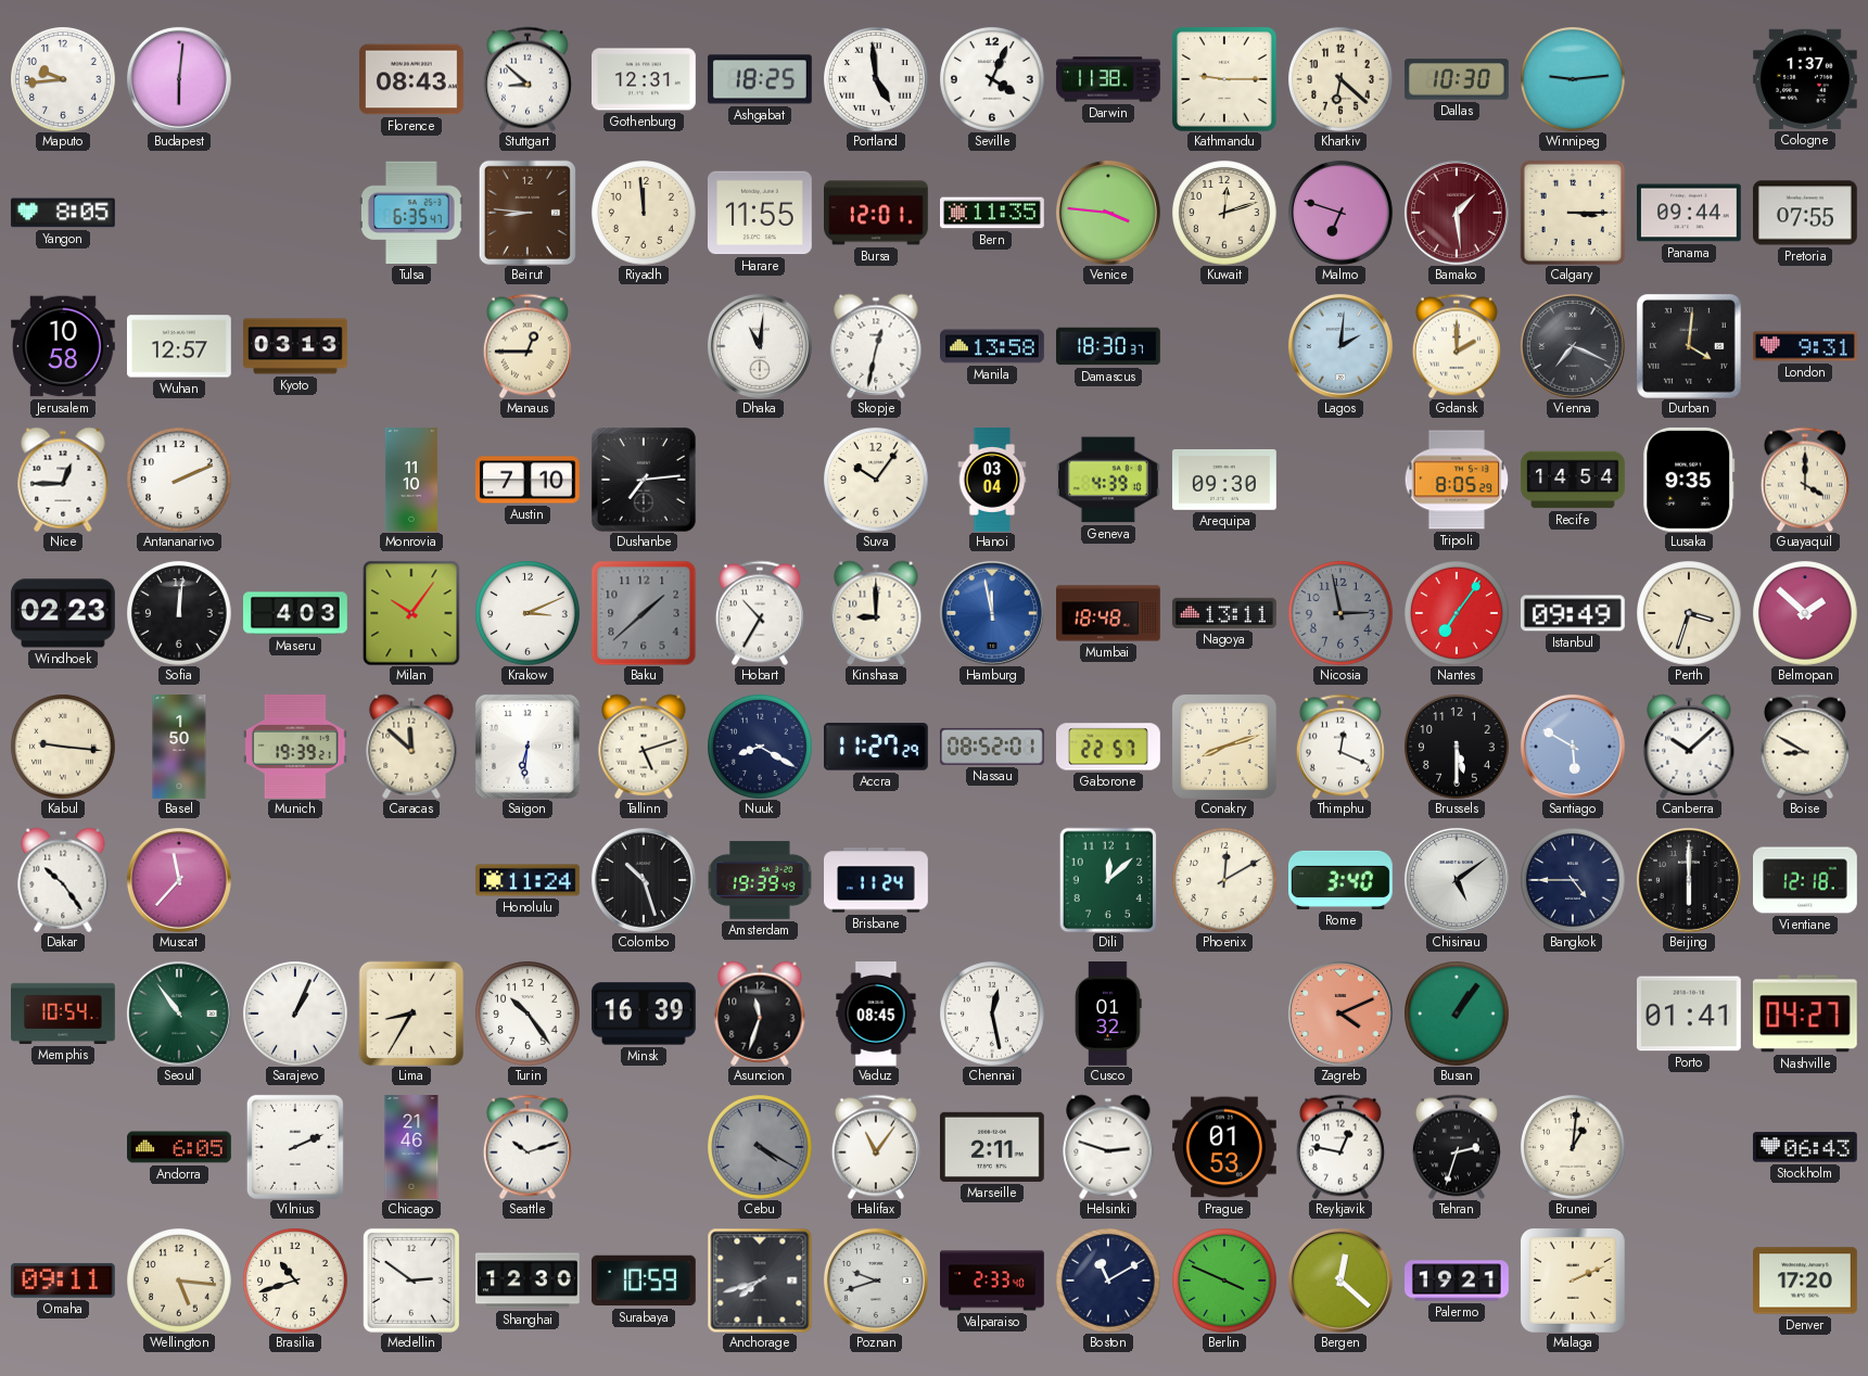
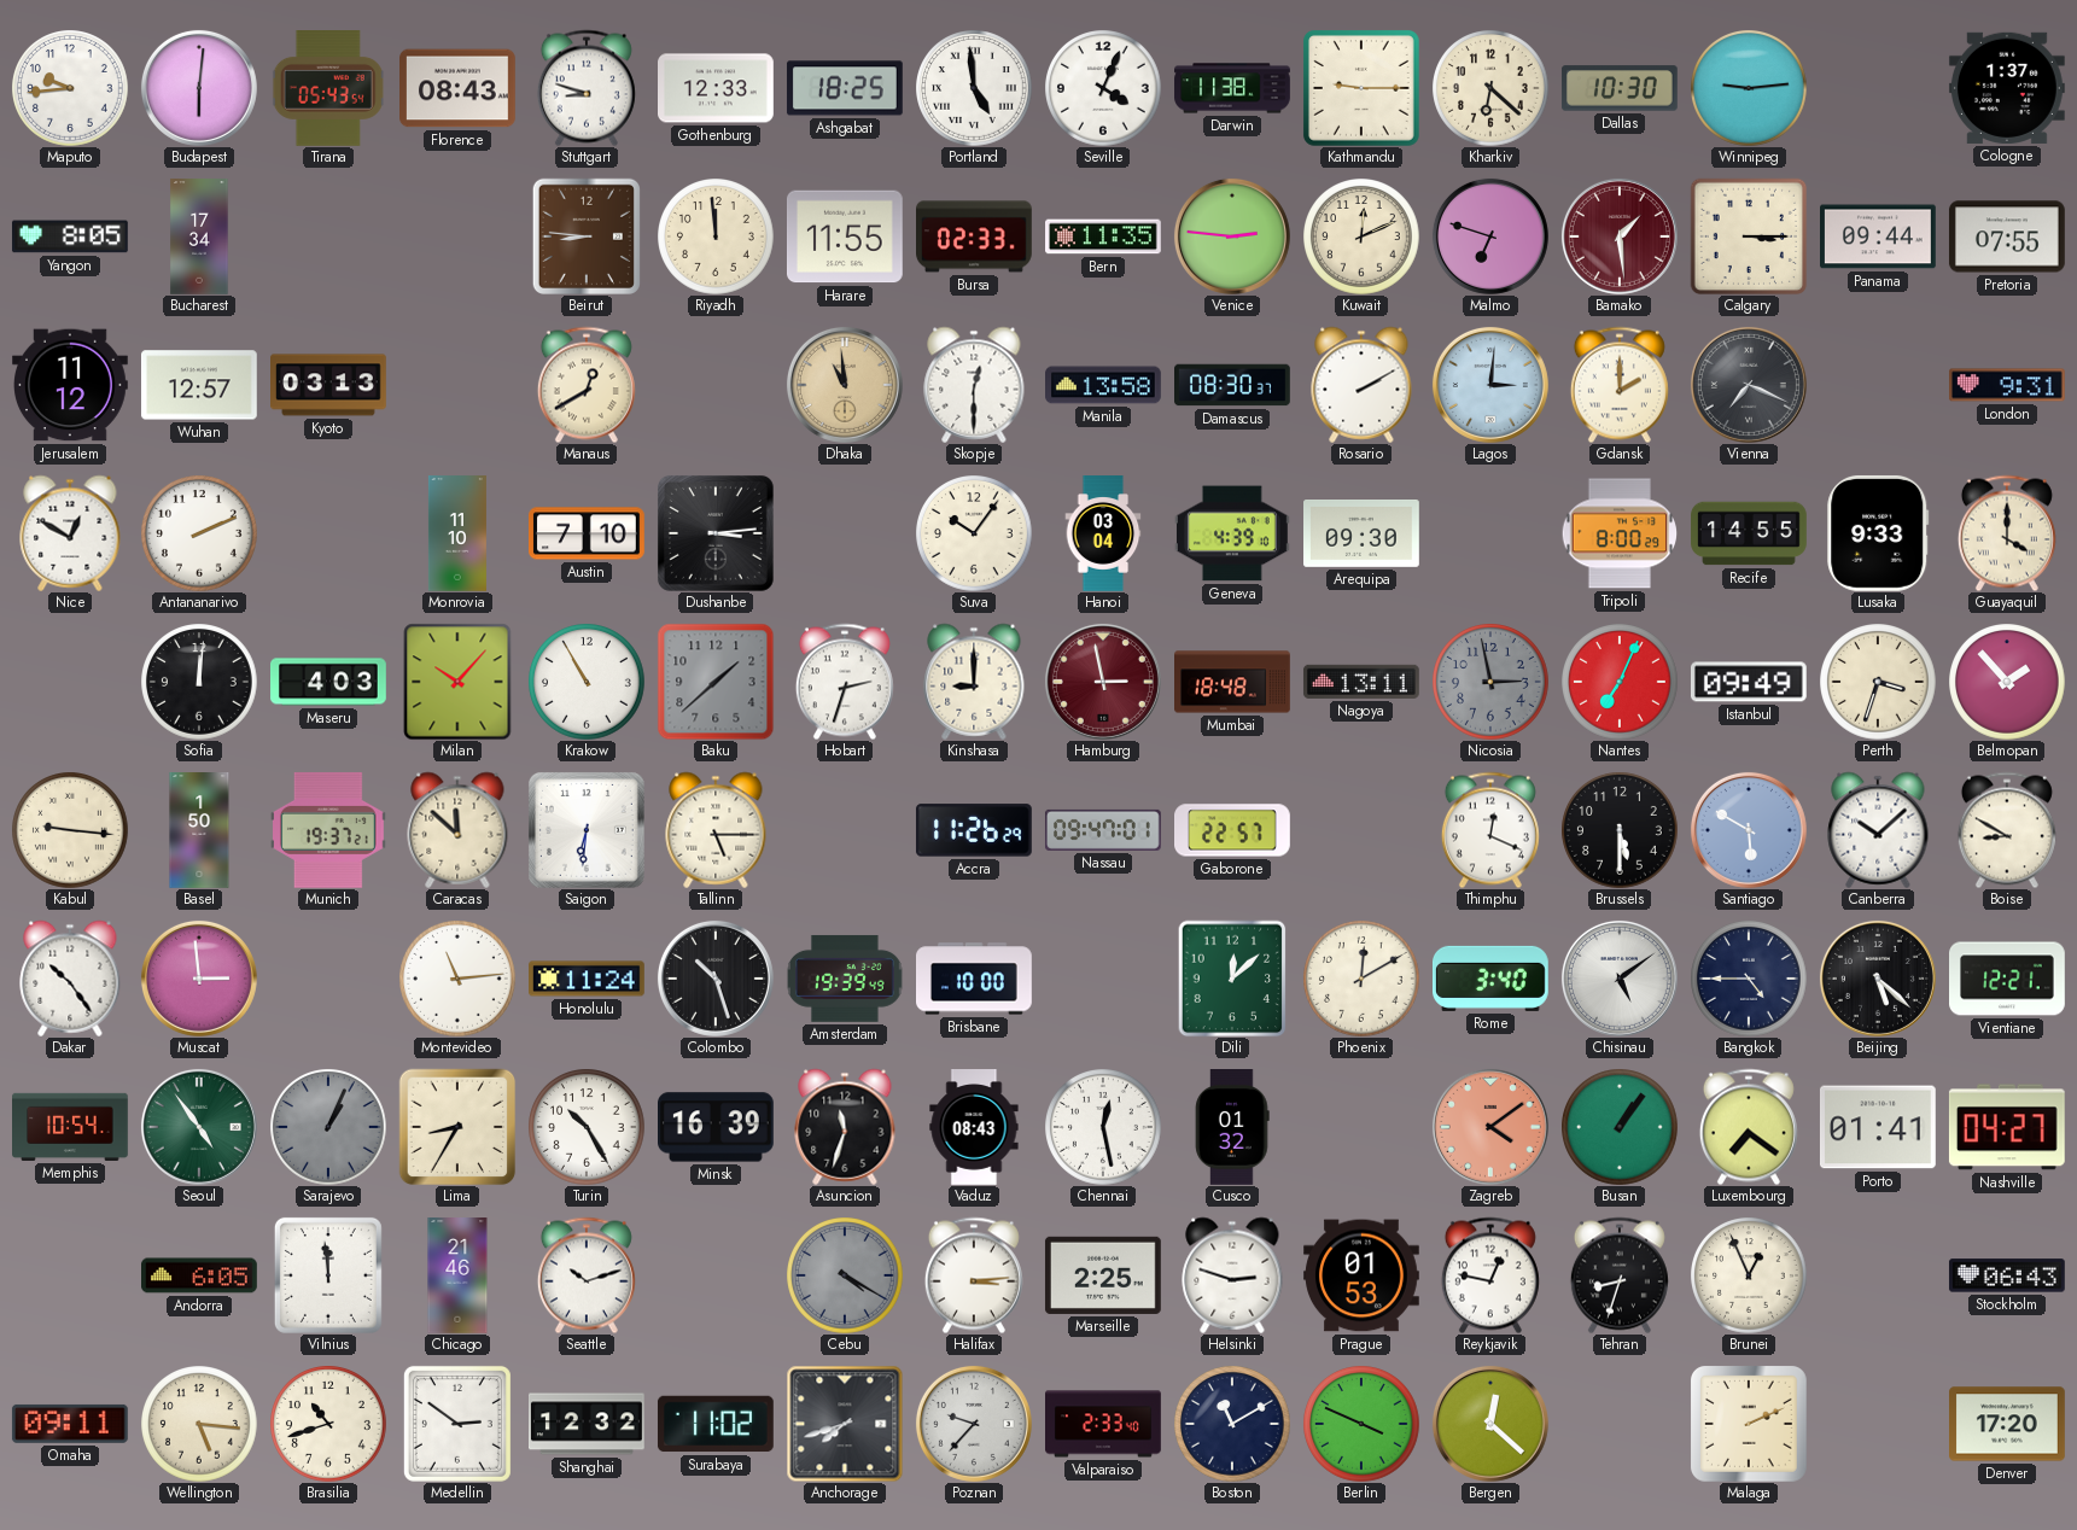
Tirana: none -> 05:43
Stuttgart: 8:52 -> 8:48
Gothenburg: 12:31 -> 12:33
Bucharest: none -> 17:34
Tulsa: 6:35 -> none
Bursa: 12:01 -> 02:33
Venice: 3:46 -> 2:46
Kuwait: 12:12 -> 12:11
Jerusalem: 10:58 -> 11:12
Manaus: 12:45 -> 12:40
Dhaka: 11:01 -> 10:59
Dhaka dial: white -> champagne
Skopje: 12:32 -> 12:30
Damascus: 18:30 -> 08:30
Rosario: none -> 2:10
Lagos: 2:01 -> 3:01
Durban: 4:01 -> none
Nice: 12:45 -> 12:50
Dushanbe: 7:14 -> 3:14
Tripoli: 8:05 -> 8:00
Recife: 14:54 -> 14:55
Lusaka: 9:35 -> 9:33
Windhoek: 02:23 -> none
Milan: 10:06 -> 10:07
Krakow: 3:11 -> 10:55
Hobart: 10:35 -> 2:33
Hamburg: 11:58 -> 2:58
Hamburg dial: blue -> burgundy
Nantes: 7:06 -> 7:04
Belmopan: 1:52 -> 1:53
Munich: 19:39 -> 19:37
Tallinn: 5:12 -> 5:15
Nuuk: 8:20 -> none
Accra: 11:27 -> 11:26
Nassau: 08:52 -> 09:47
Conakry: 8:12 -> none
Muscat: 11:37 -> 2:59
Montevideo: none -> 11:14
Brisbane: 11:24 -> 10:00
Beijing: 6:00 -> 5:22
Vientiane: 12:18 -> 12:21
Seoul: 10:54 -> 4:54
Sarajevo dial: white -> grey
Turin: 10:24 -> 10:25
Vaduz: 08:45 -> 08:43
Zagreb: 4:11 -> 4:09
Luxembourg: none -> 7:21
Vilnius: 2:11 -> 11:59
Halifax: 11:06 -> 3:14
Marseille: 2:11 -> 2:25
Tehran: 2:33 -> 8:33
Brunei: 1:01 -> 12:56
Shanghai: 12:30 -> 12:32
Surabaya: 10:59 -> 11:02
Poznan: 9:42 -> 9:37
Palermo: 19:21 -> none
